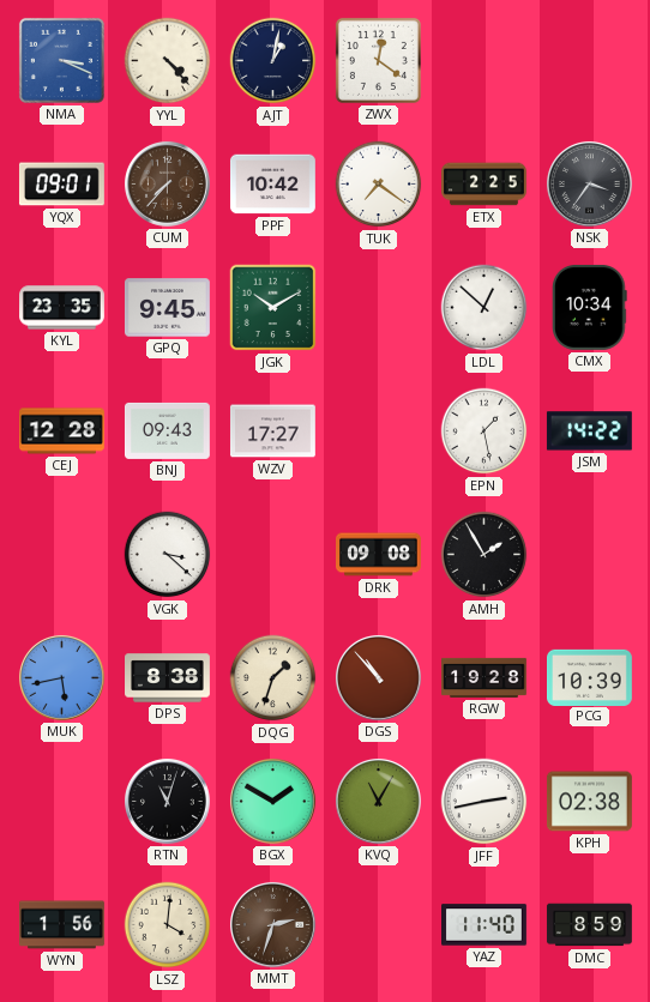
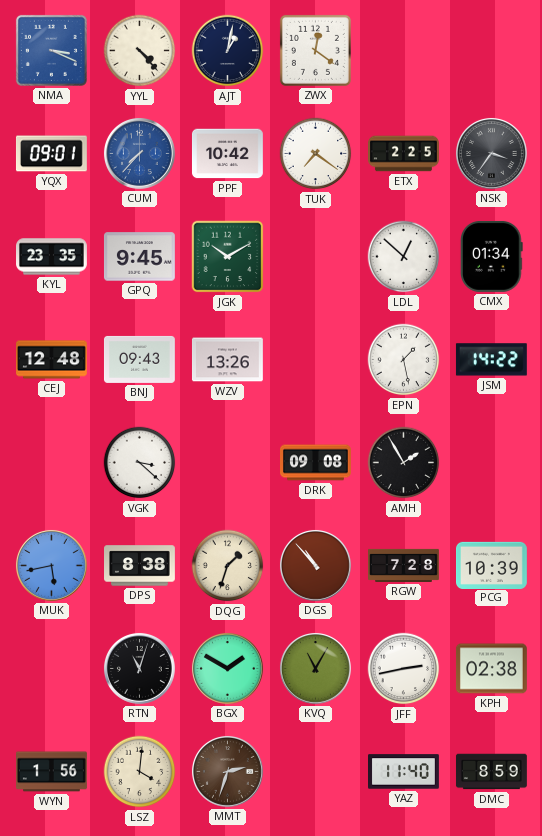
CUM dial: brown -> blue
CMX: 10:34 -> 01:34
CEJ: 12:28 -> 12:48
WZV: 17:27 -> 13:26
RGW: 19:28 -> 7:28
